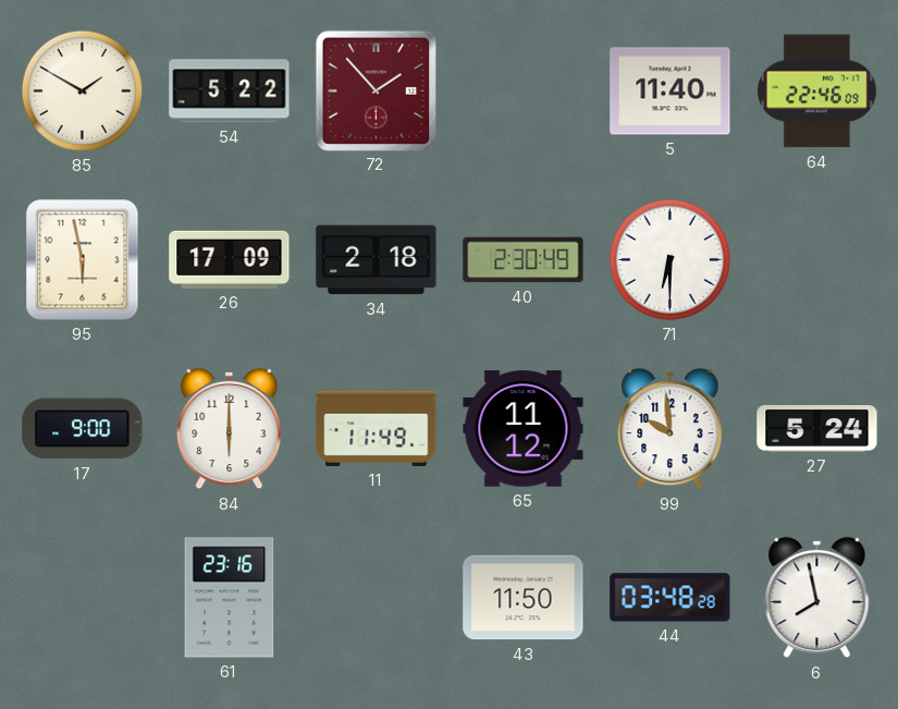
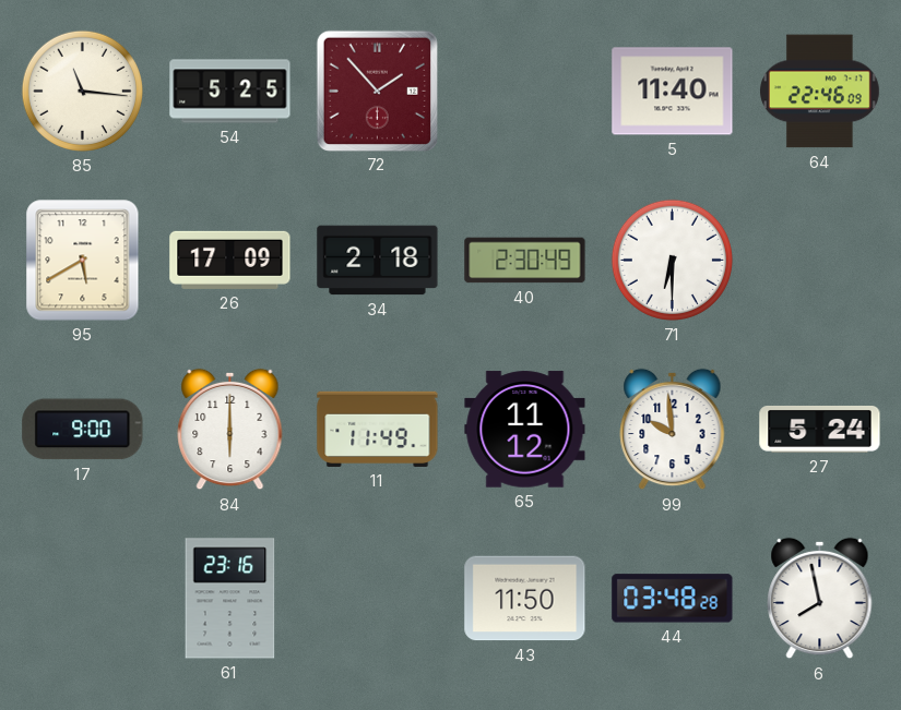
85: 1:50 -> 11:16
54: 5:22 -> 5:25
95: 5:58 -> 5:40
